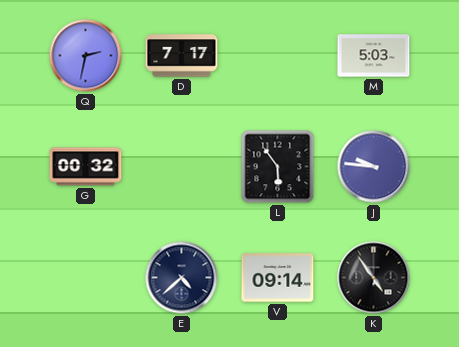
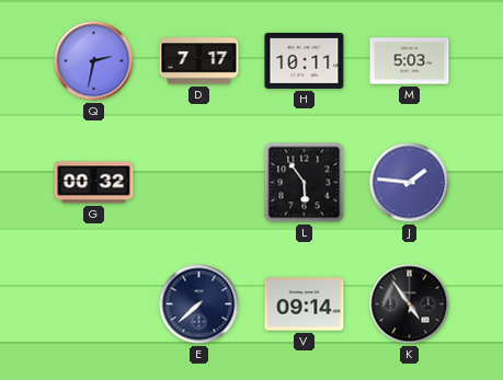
H: none -> 10:11
J: 9:46 -> 1:46
E: 4:38 -> 7:38
